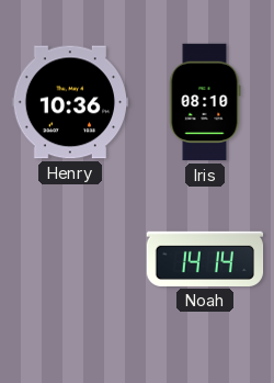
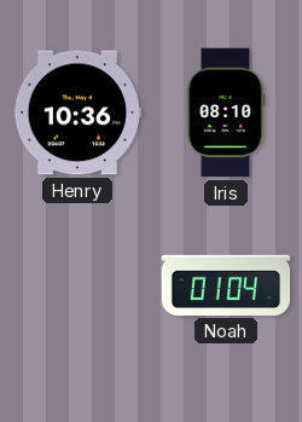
Noah: 14:14 -> 01:04
